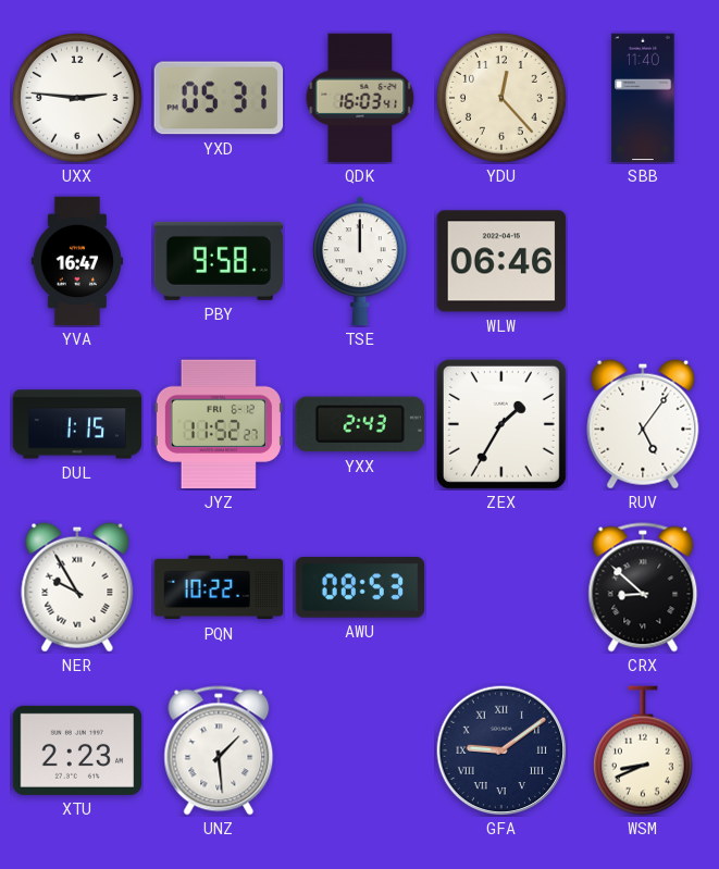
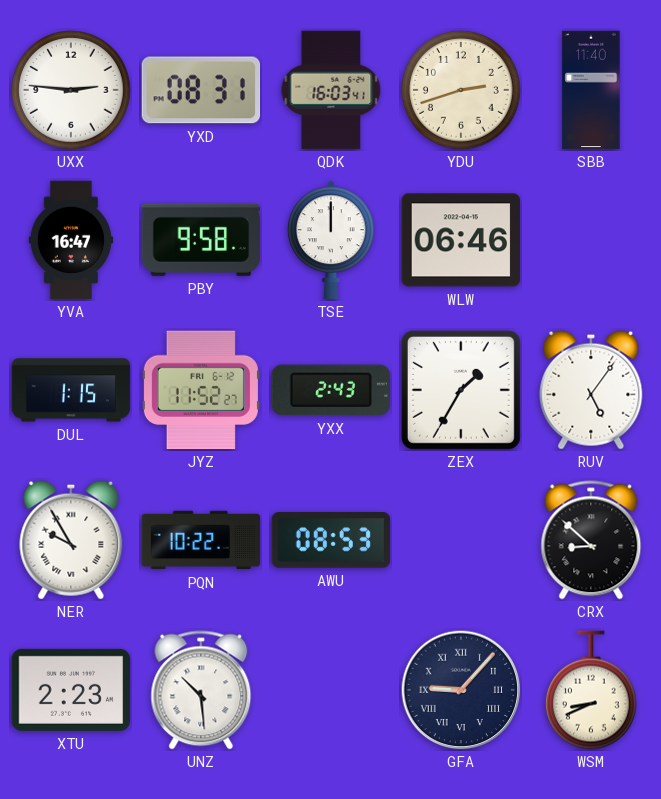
YXD: 05:31 -> 08:31
YDU: 12:23 -> 2:42
UNZ: 1:29 -> 10:29
GFA: 9:09 -> 9:07
